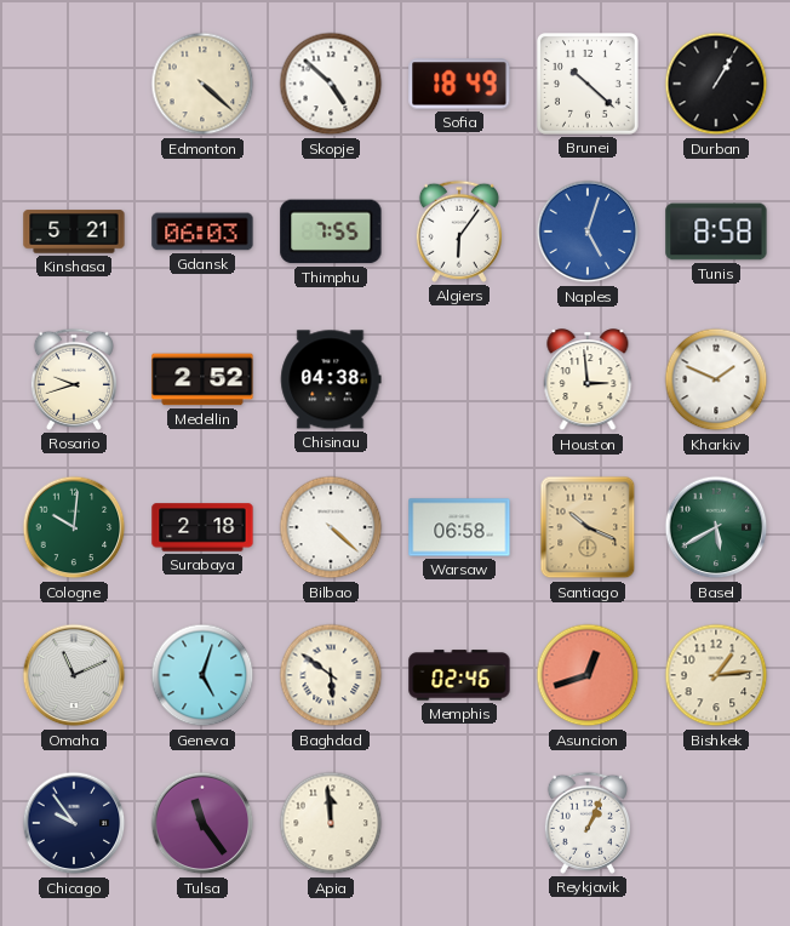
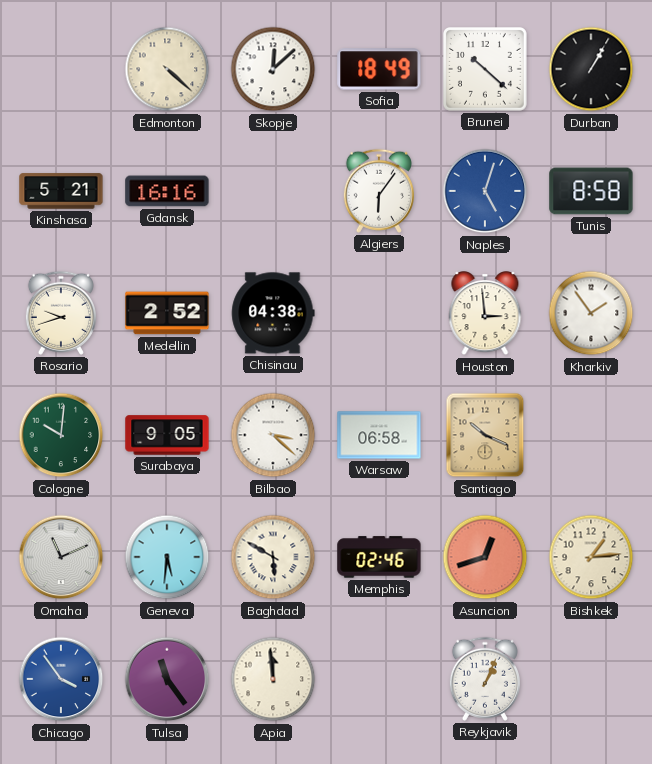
Skopje: 4:52 -> 12:08
Gdansk: 06:03 -> 16:16
Thimphu: 7:55 -> none
Kharkiv: 1:49 -> 1:54
Surabaya: 2:18 -> 9:05
Bilbao: 4:22 -> 3:22
Basel: 5:40 -> none
Geneva: 5:03 -> 5:31
Baghdad: 5:51 -> 5:50
Chicago: 9:54 -> 3:54
Chicago dial: navy -> blue
